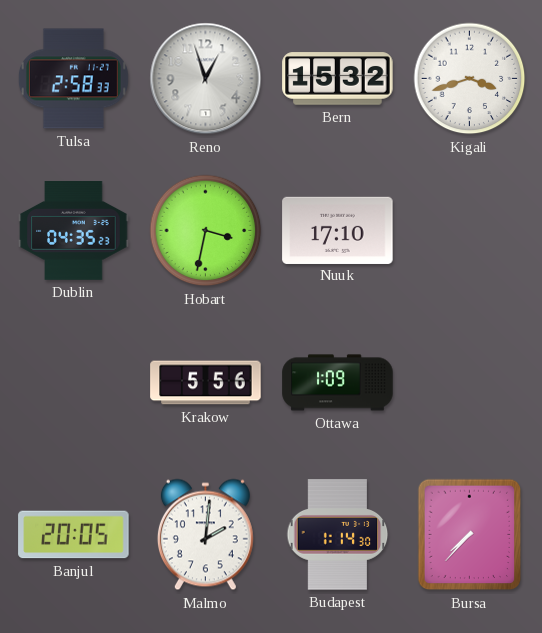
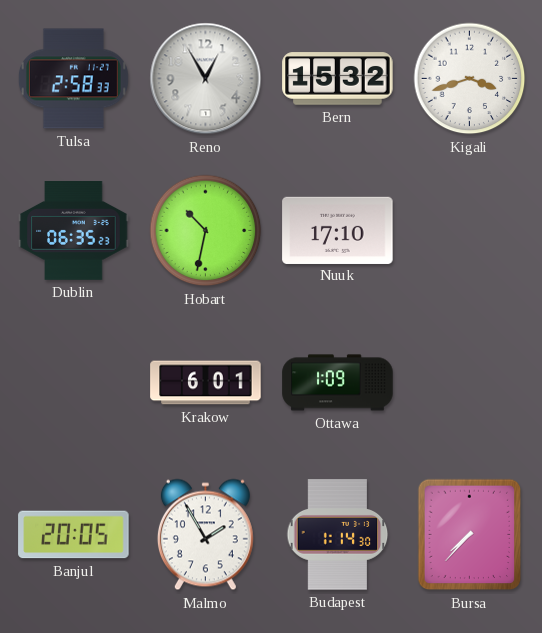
Reno: 12:57 -> 12:55
Dublin: 04:35 -> 06:35
Hobart: 3:32 -> 10:32
Krakow: 5:56 -> 6:01
Malmo: 2:01 -> 1:55
